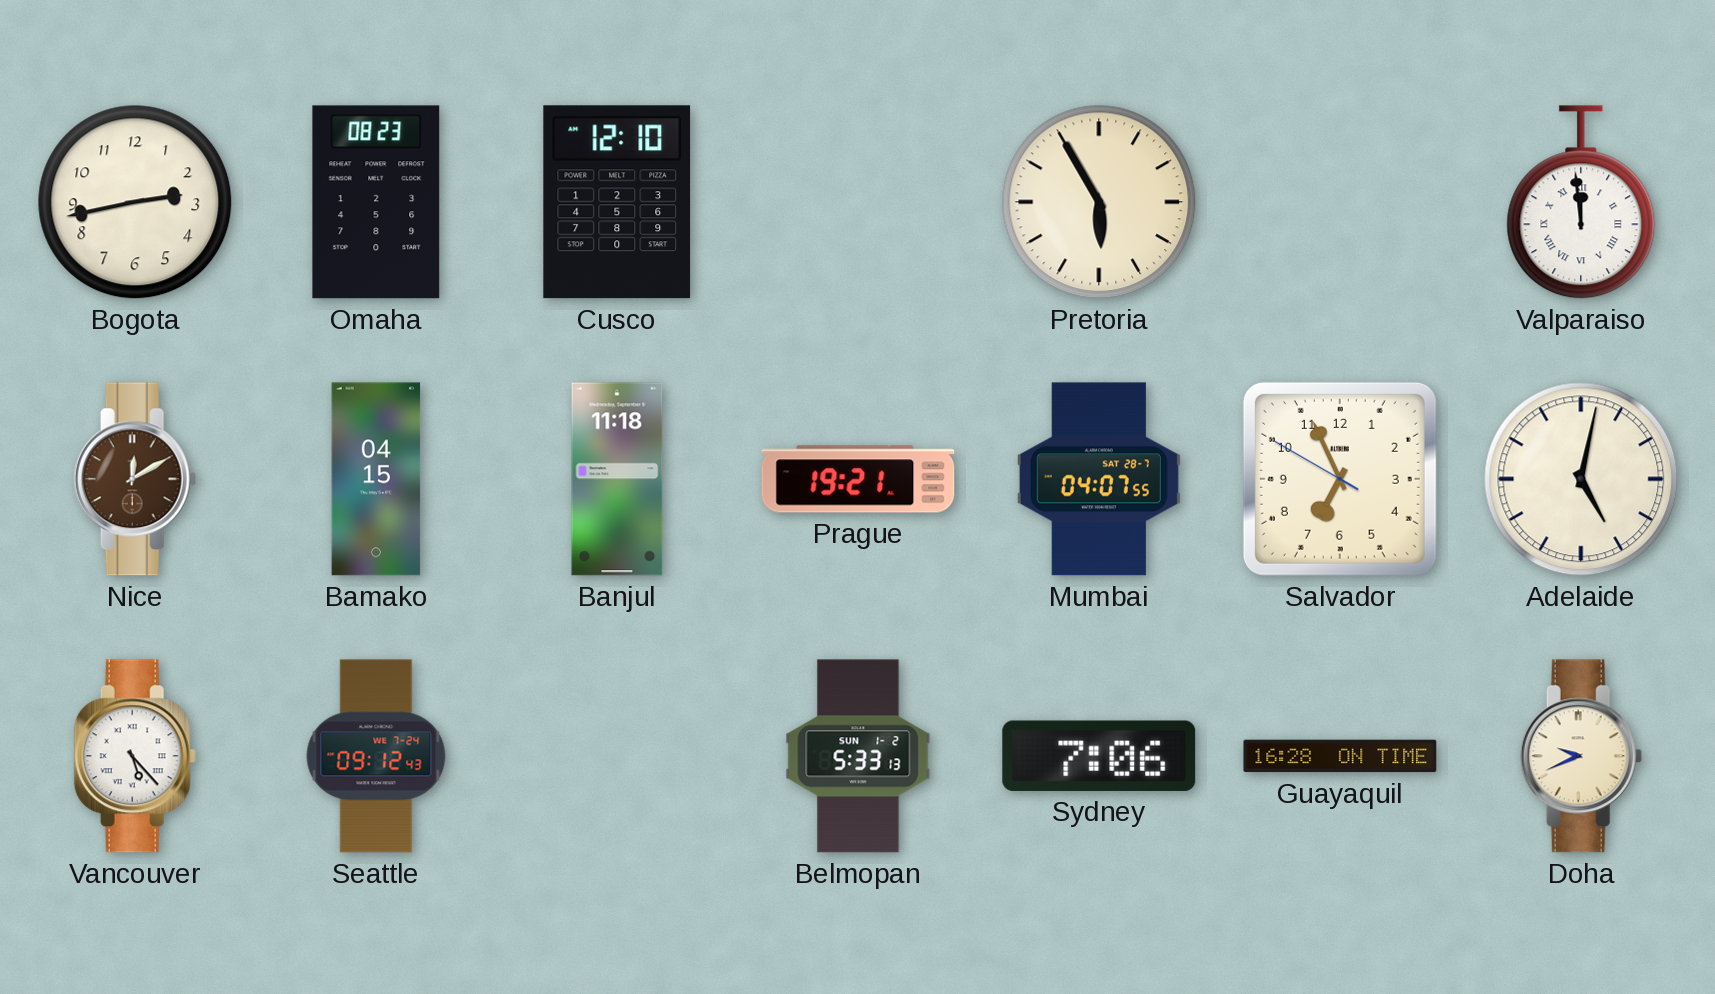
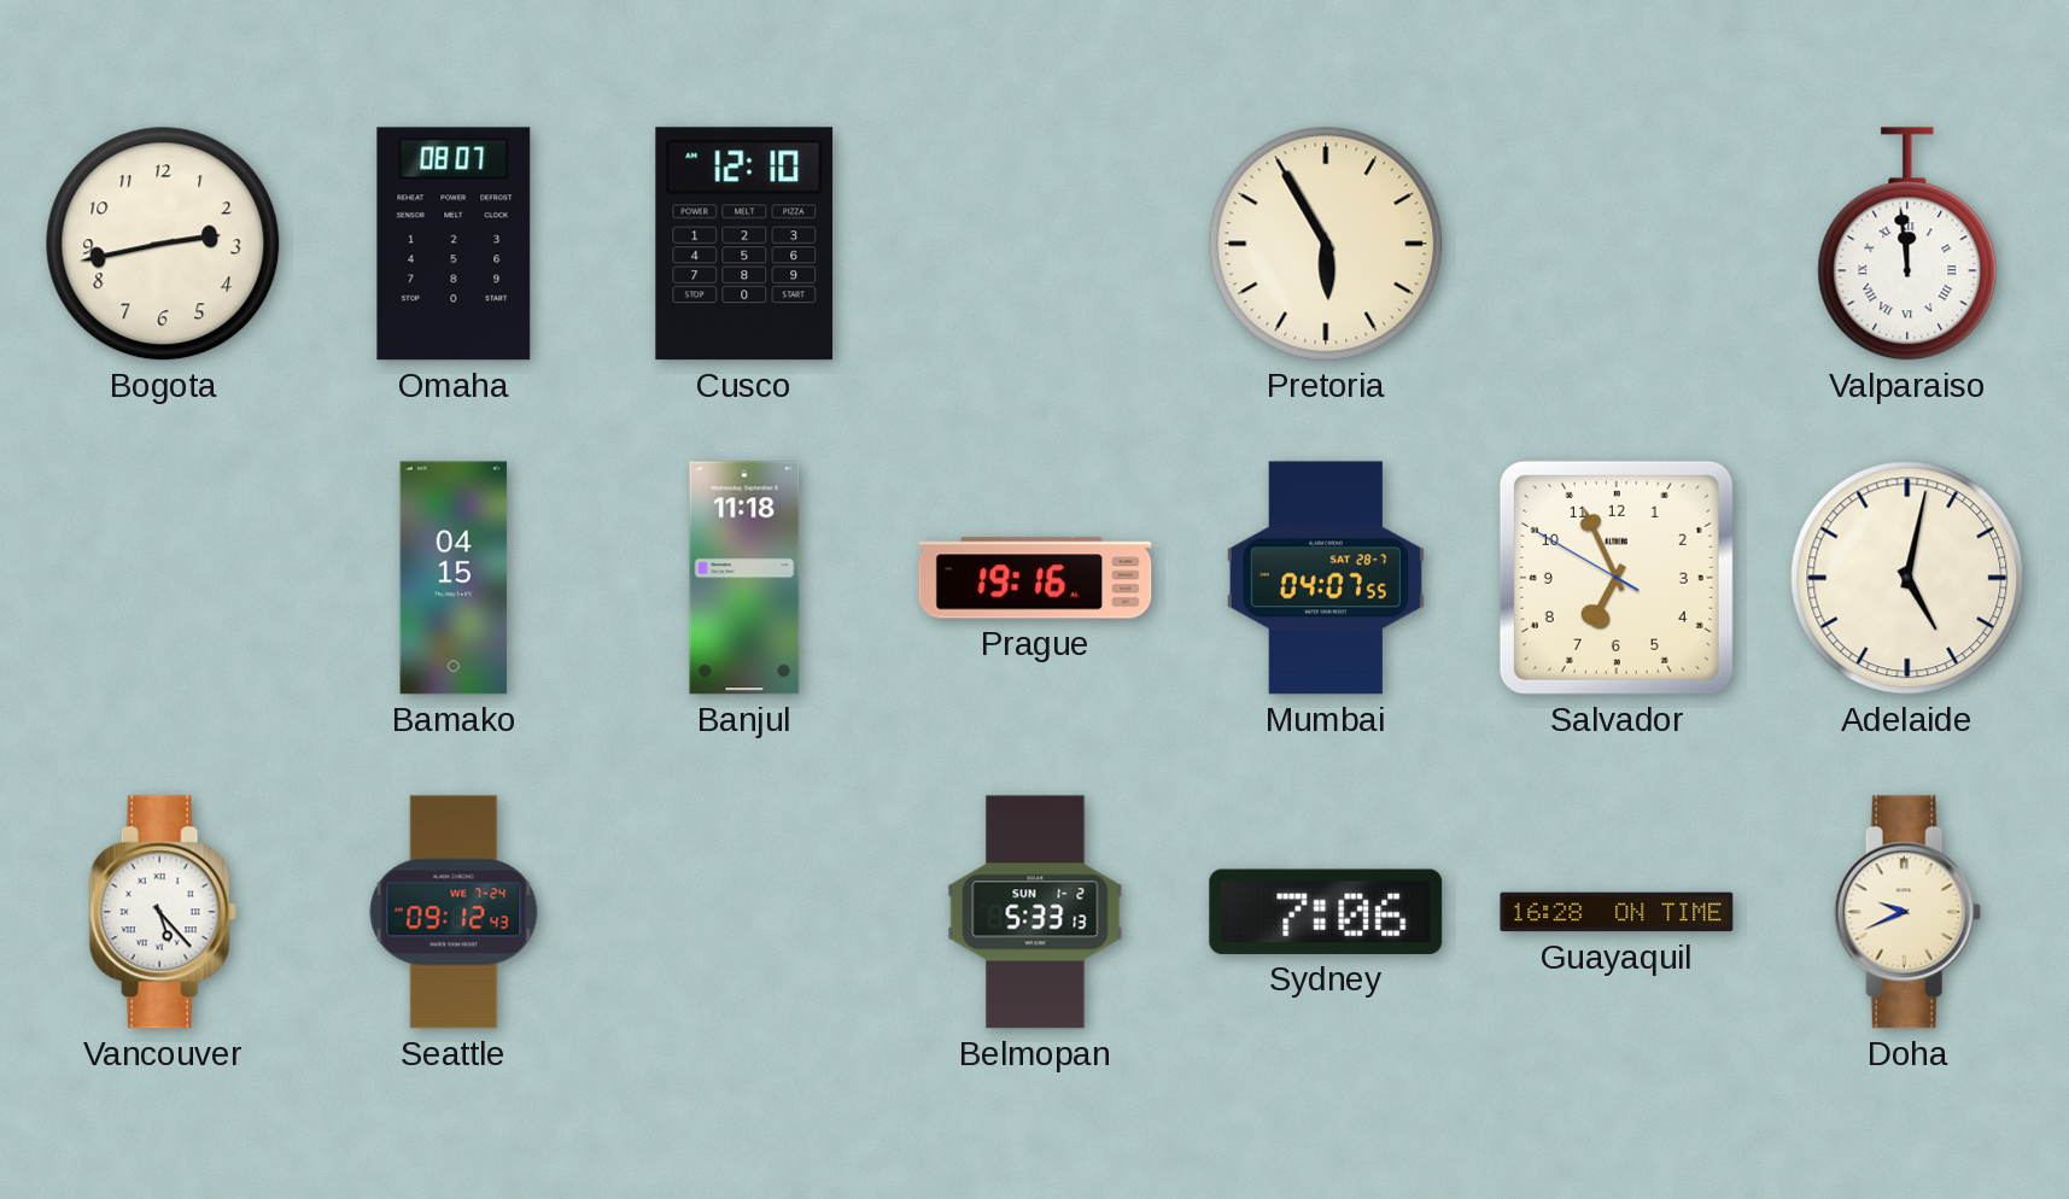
Omaha: 08:23 -> 08:07
Nice: 12:10 -> none
Prague: 19:21 -> 19:16
